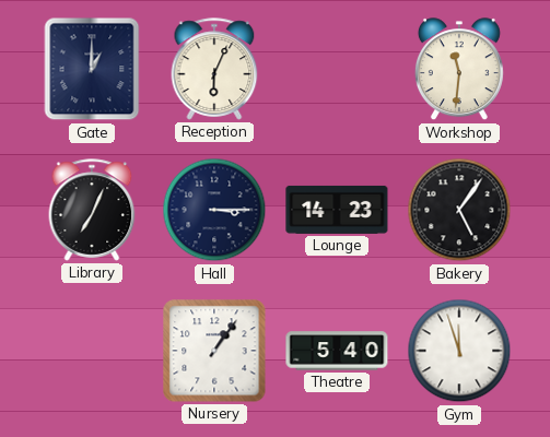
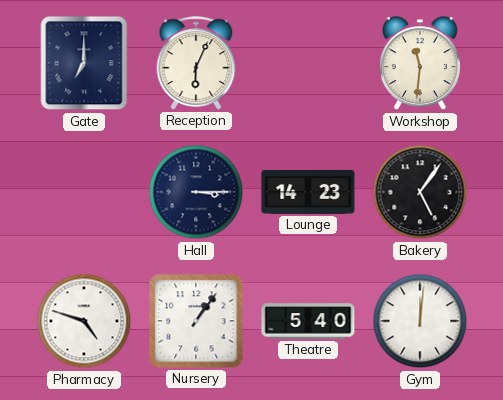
Gate: 1:00 -> 7:00
Library: 7:04 -> none
Pharmacy: none -> 4:48
Gym: 11:57 -> 12:01
